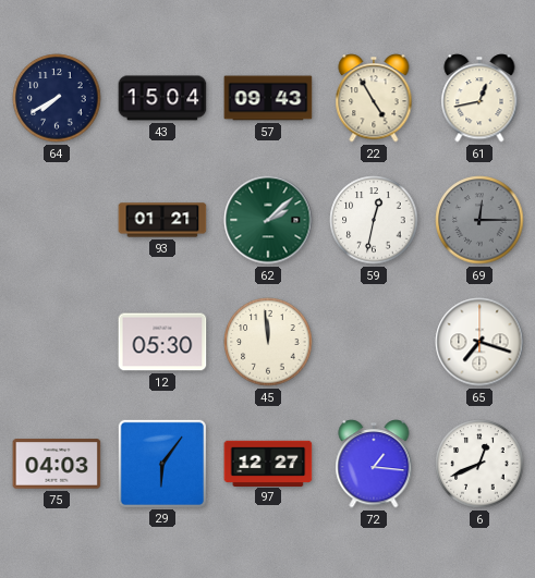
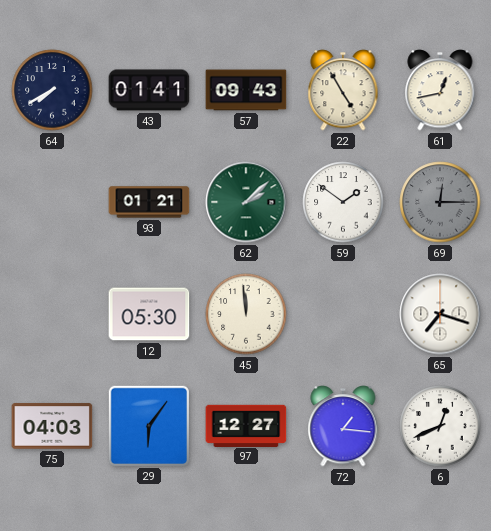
43: 15:04 -> 01:41
59: 12:32 -> 1:51
